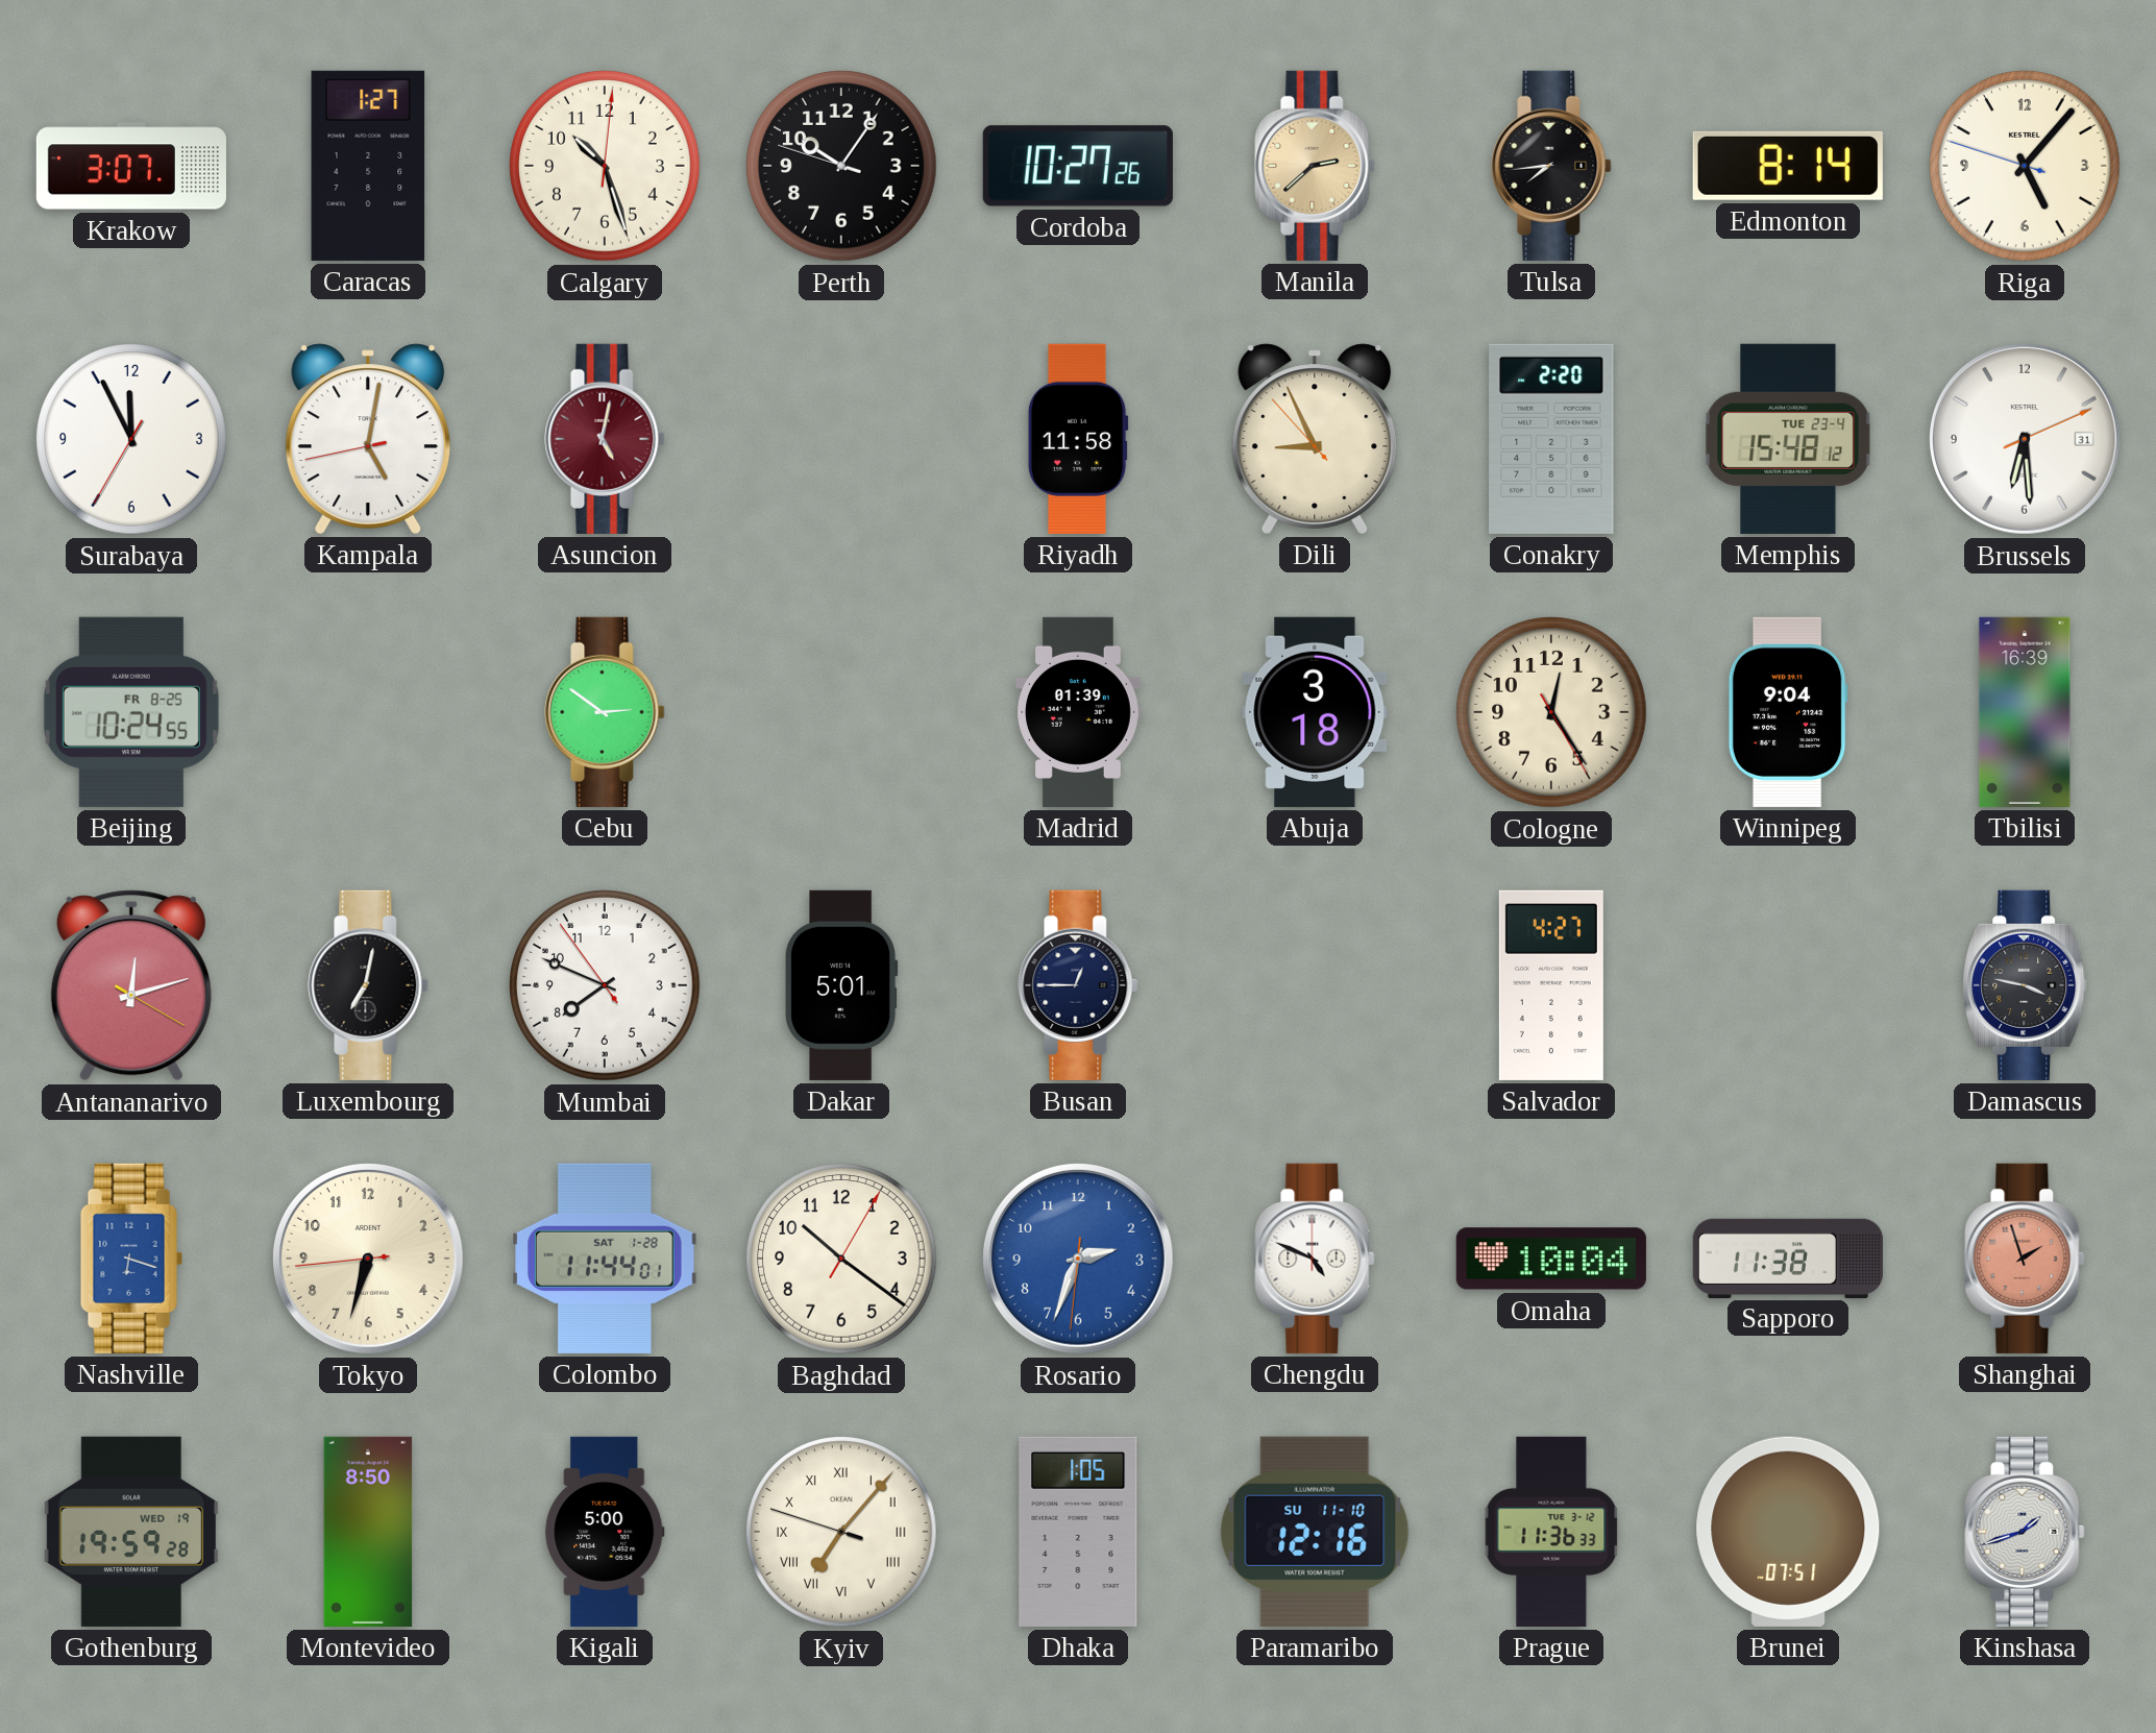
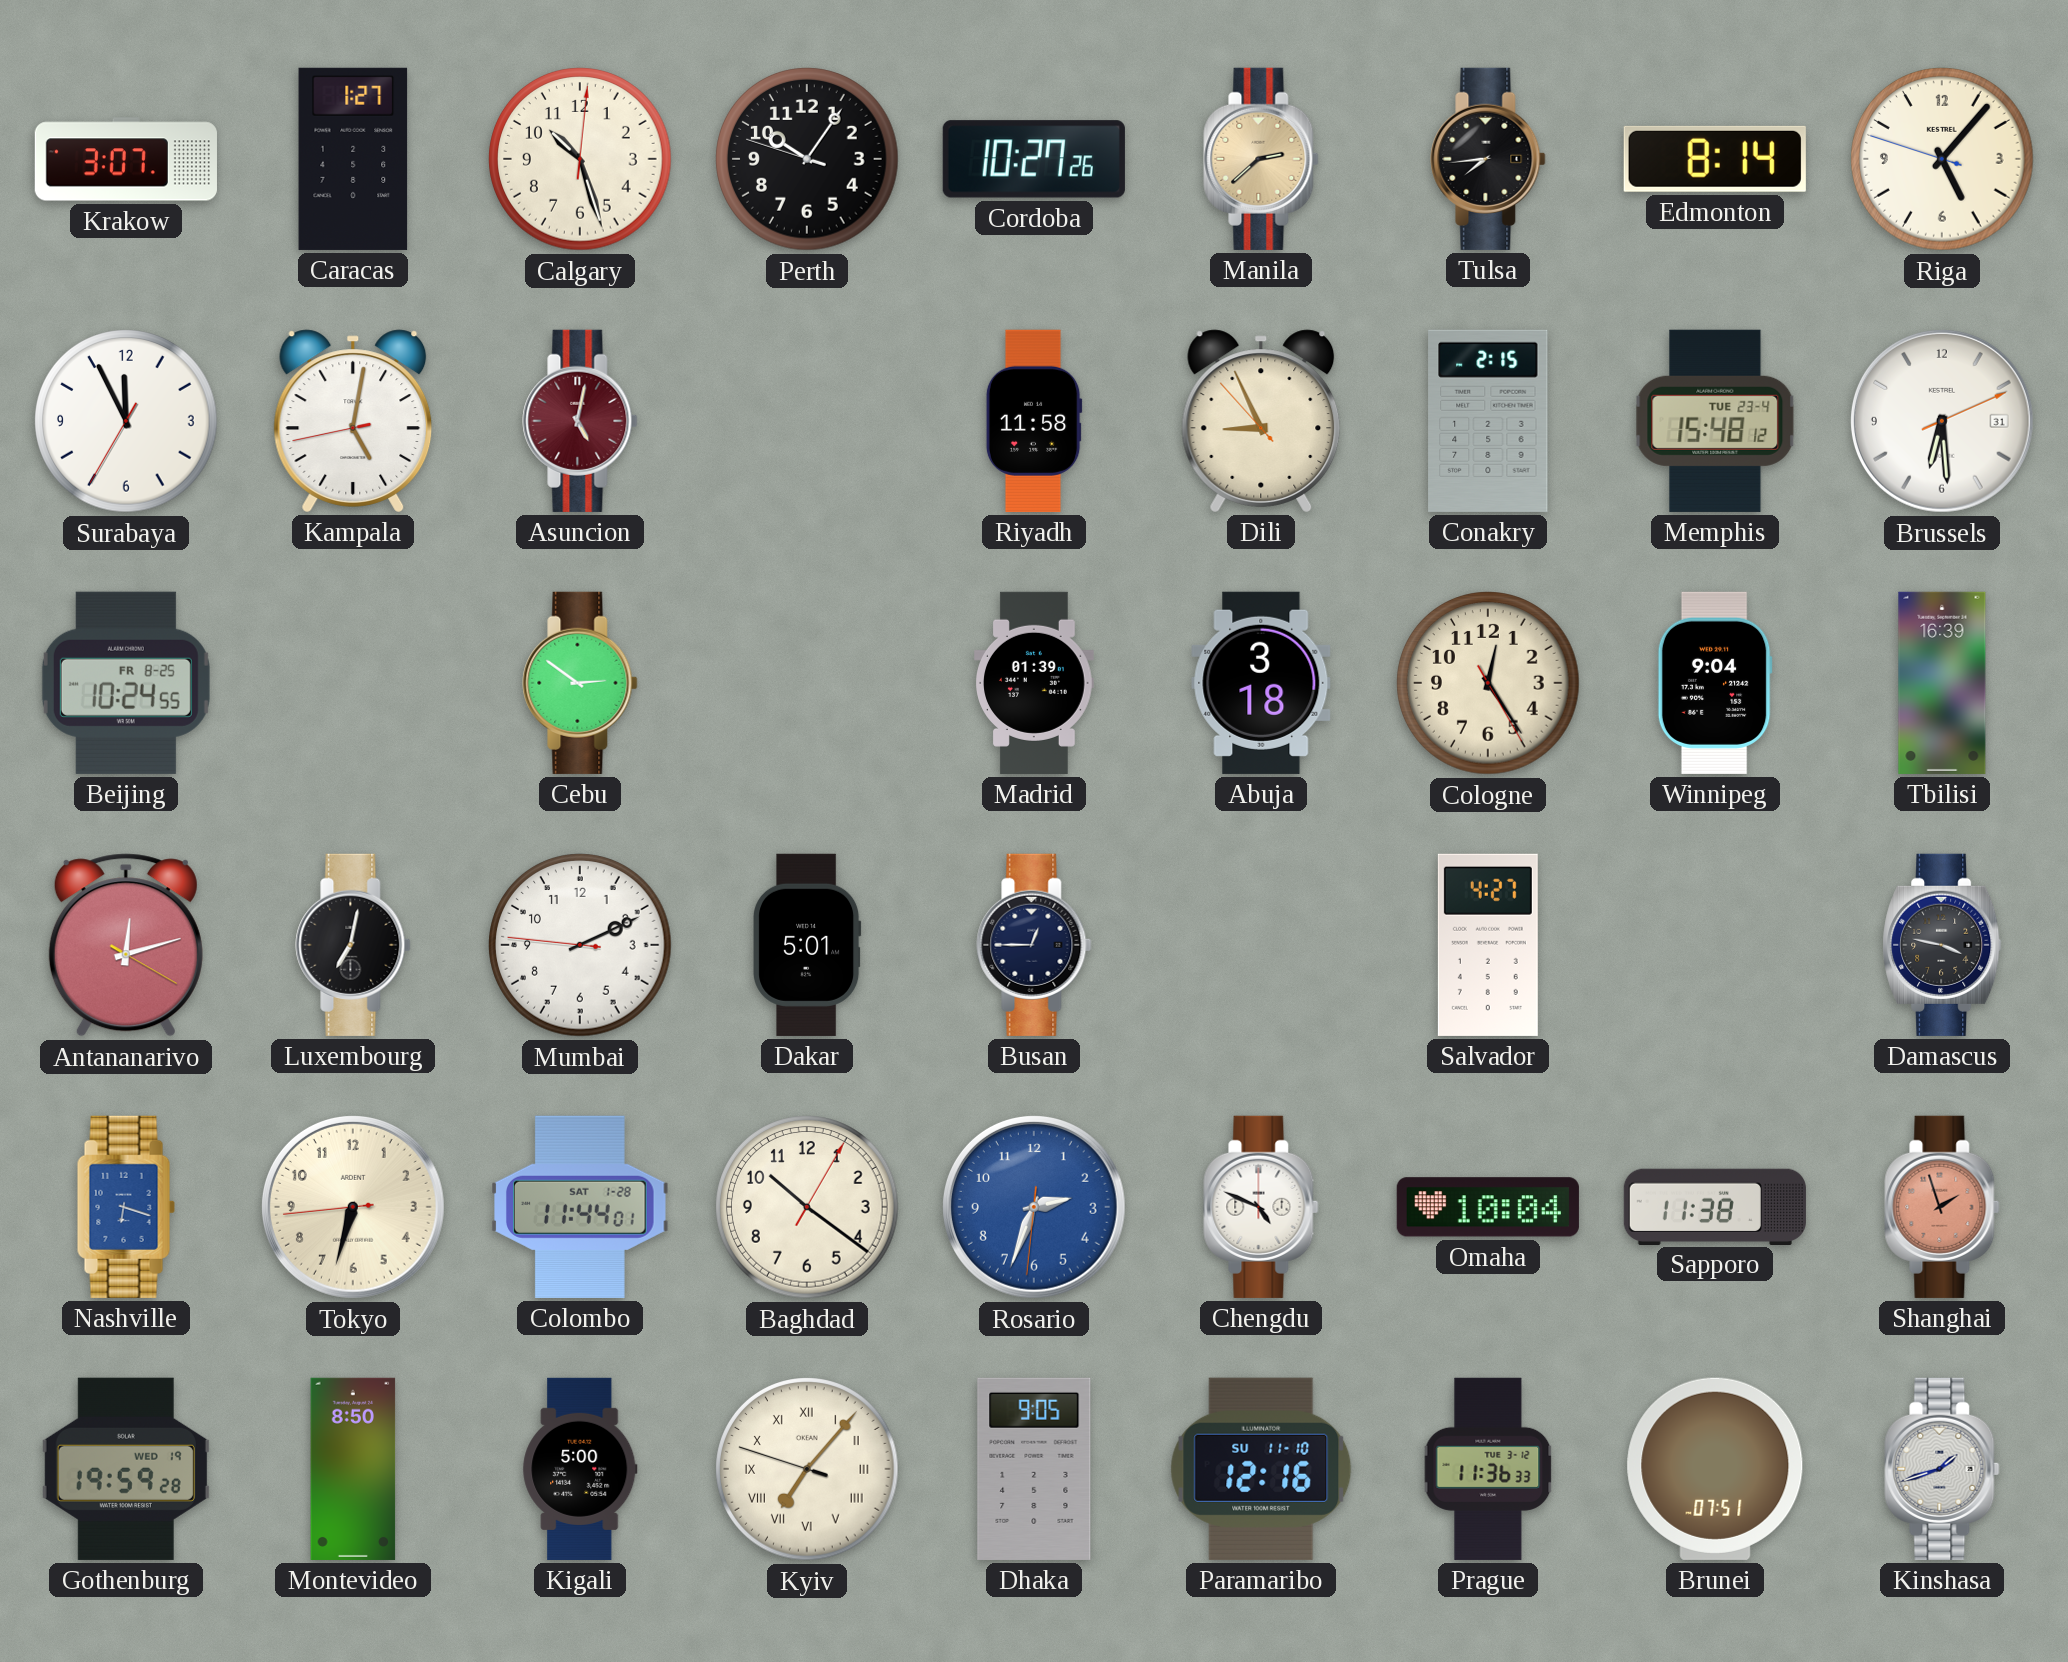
Conakry: 2:20 -> 2:15
Mumbai: 7:48 -> 2:10
Dhaka: 1:05 -> 9:05
